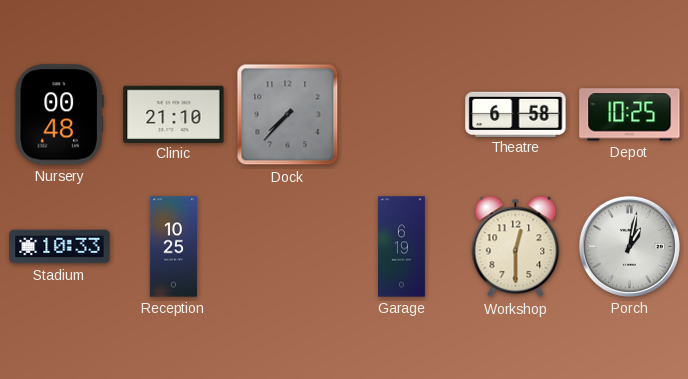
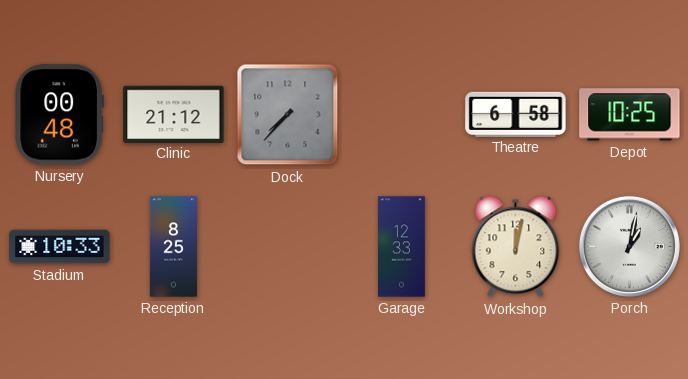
Clinic: 21:10 -> 21:12
Reception: 10:25 -> 8:25
Garage: 6:19 -> 12:33
Workshop: 12:30 -> 12:02
